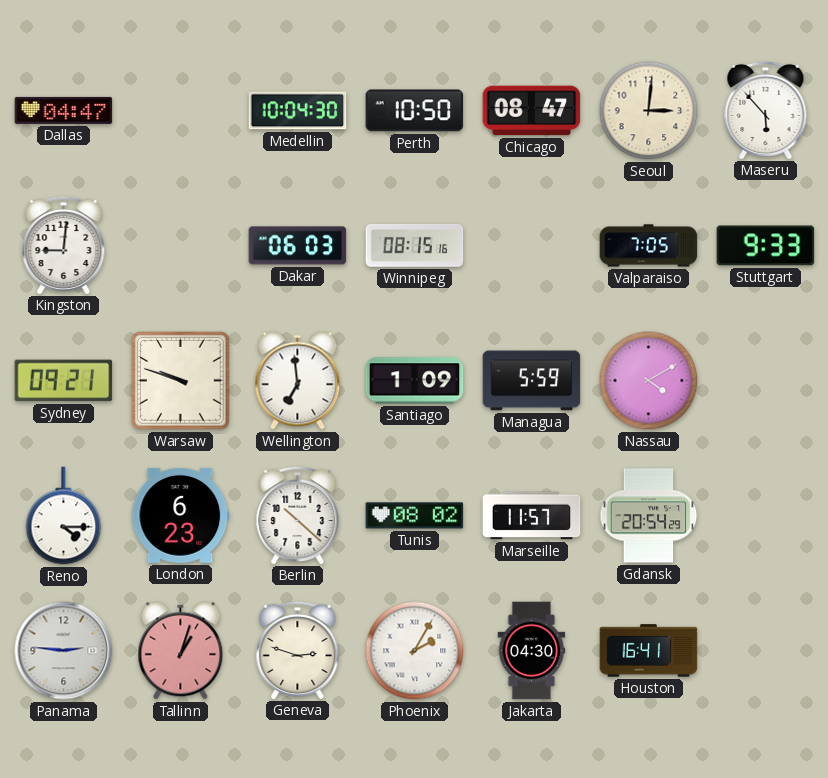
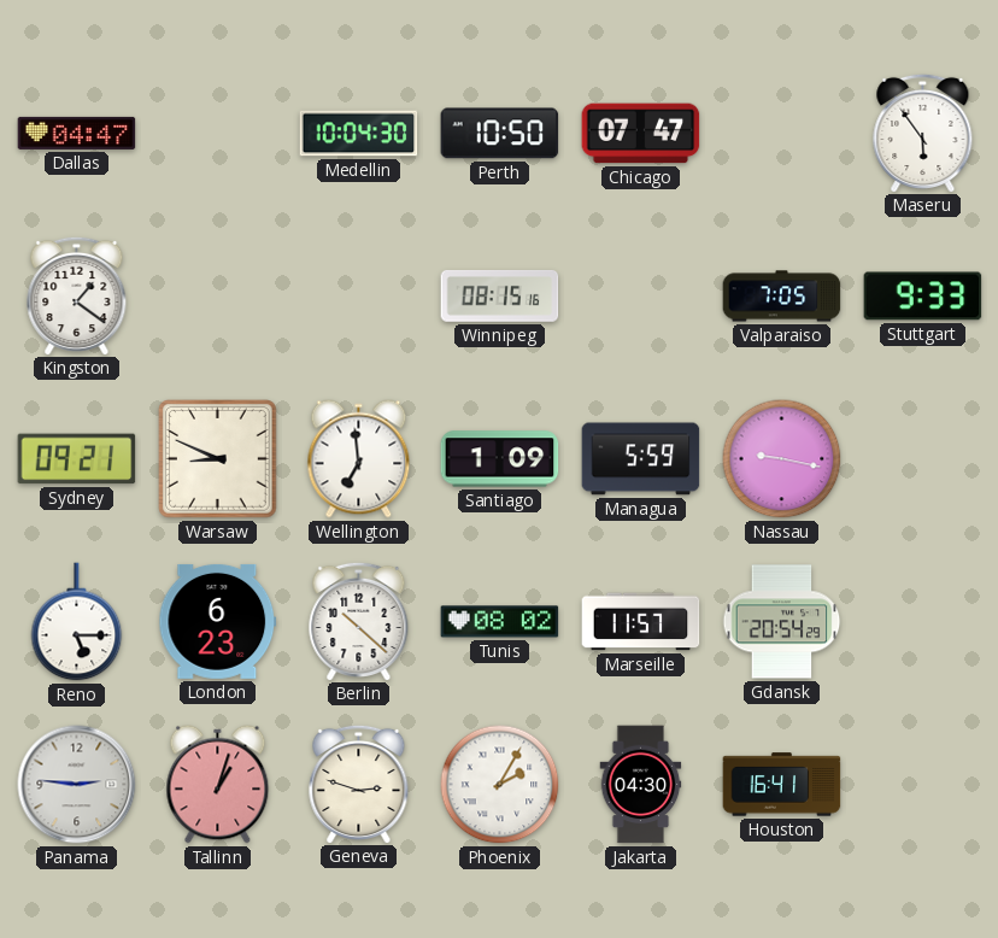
Chicago: 08:47 -> 07:47
Seoul: 3:01 -> none
Maseru: 5:53 -> 5:54
Kingston: 9:01 -> 1:21
Dakar: 06:03 -> none
Warsaw: 9:48 -> 8:49
Nassau: 4:10 -> 9:17
Reno: 4:15 -> 5:15
